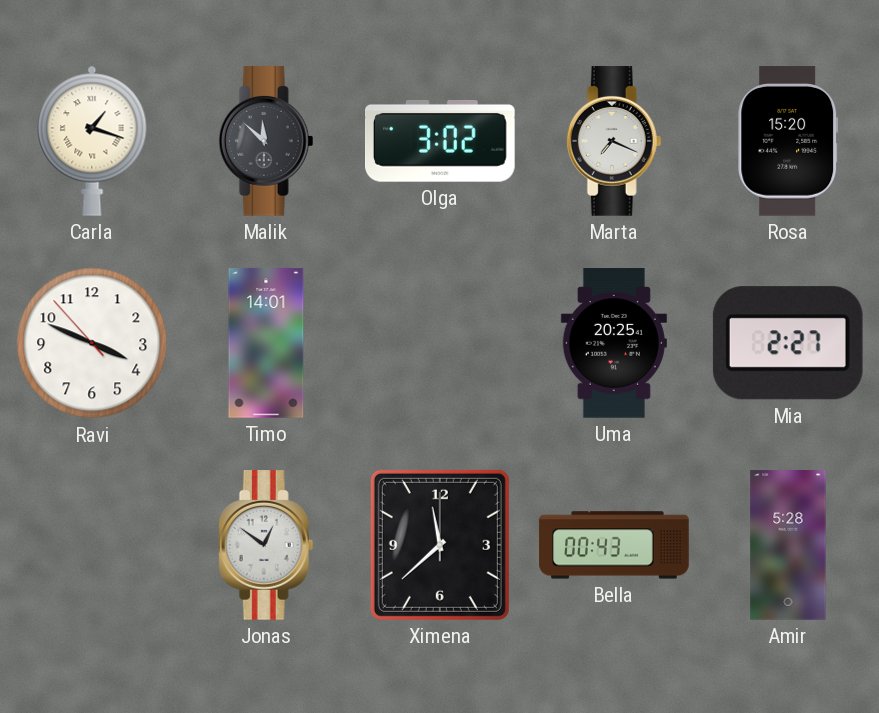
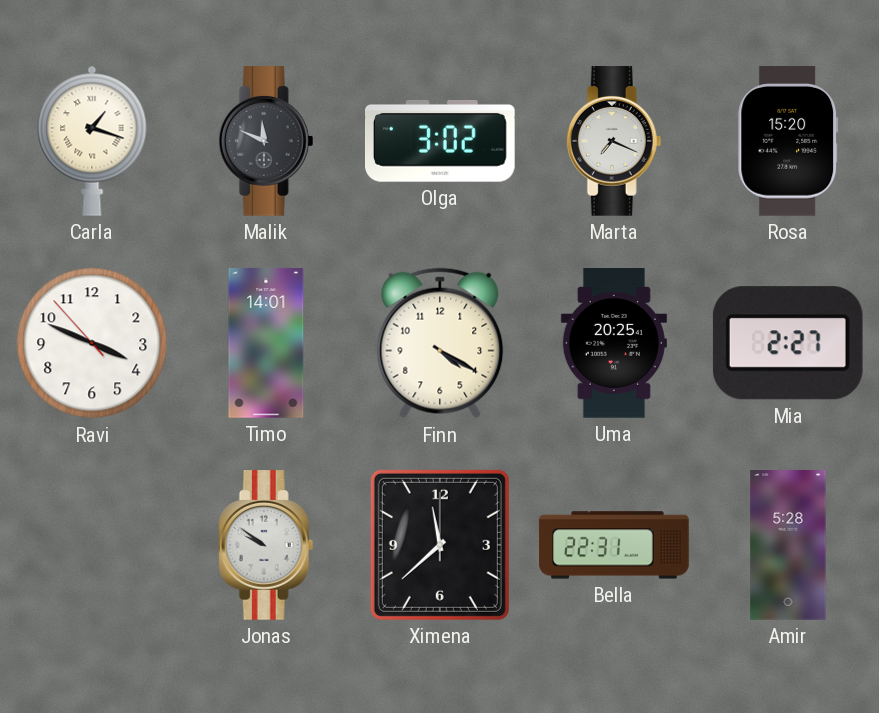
Malik: 11:52 -> 11:49
Finn: none -> 4:20
Jonas: 12:51 -> 9:51
Bella: 00:43 -> 22:31
